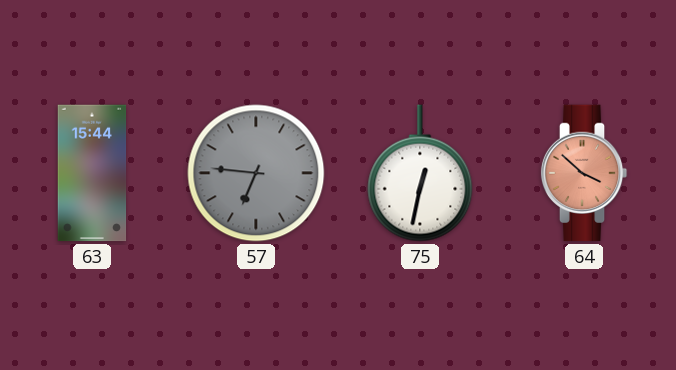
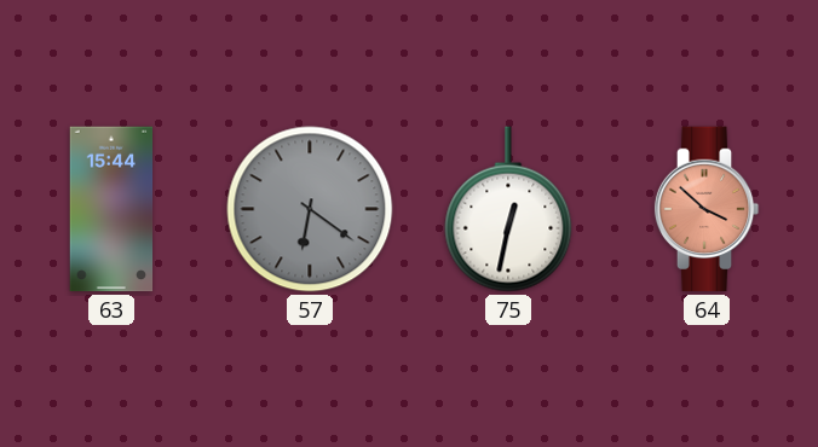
57: 6:46 -> 6:21
